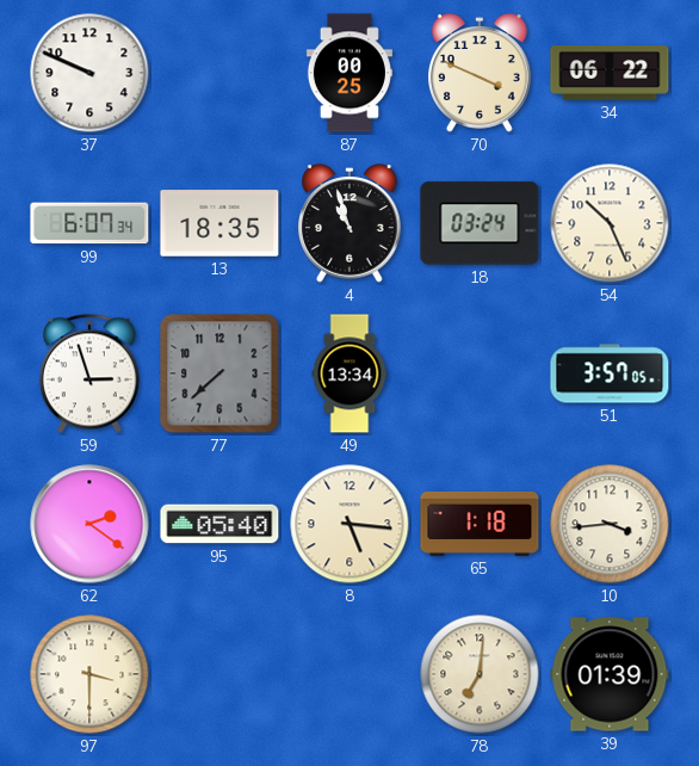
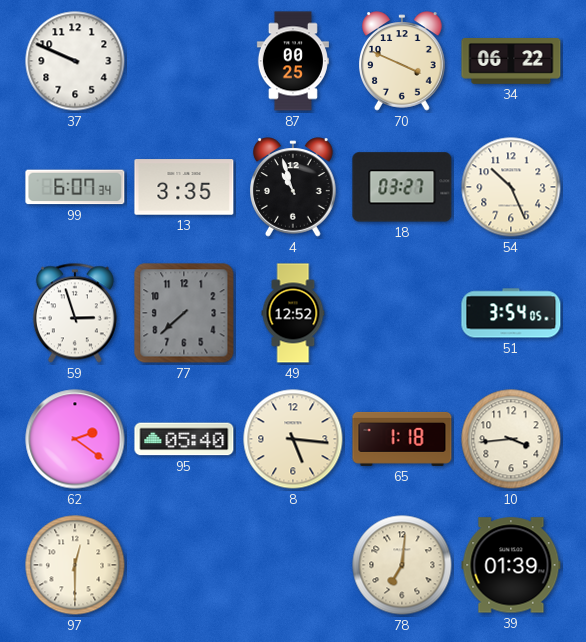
13: 18:35 -> 3:35
18: 03:24 -> 03:27
49: 13:34 -> 12:52
51: 3:57 -> 3:54
97: 3:30 -> 12:30
